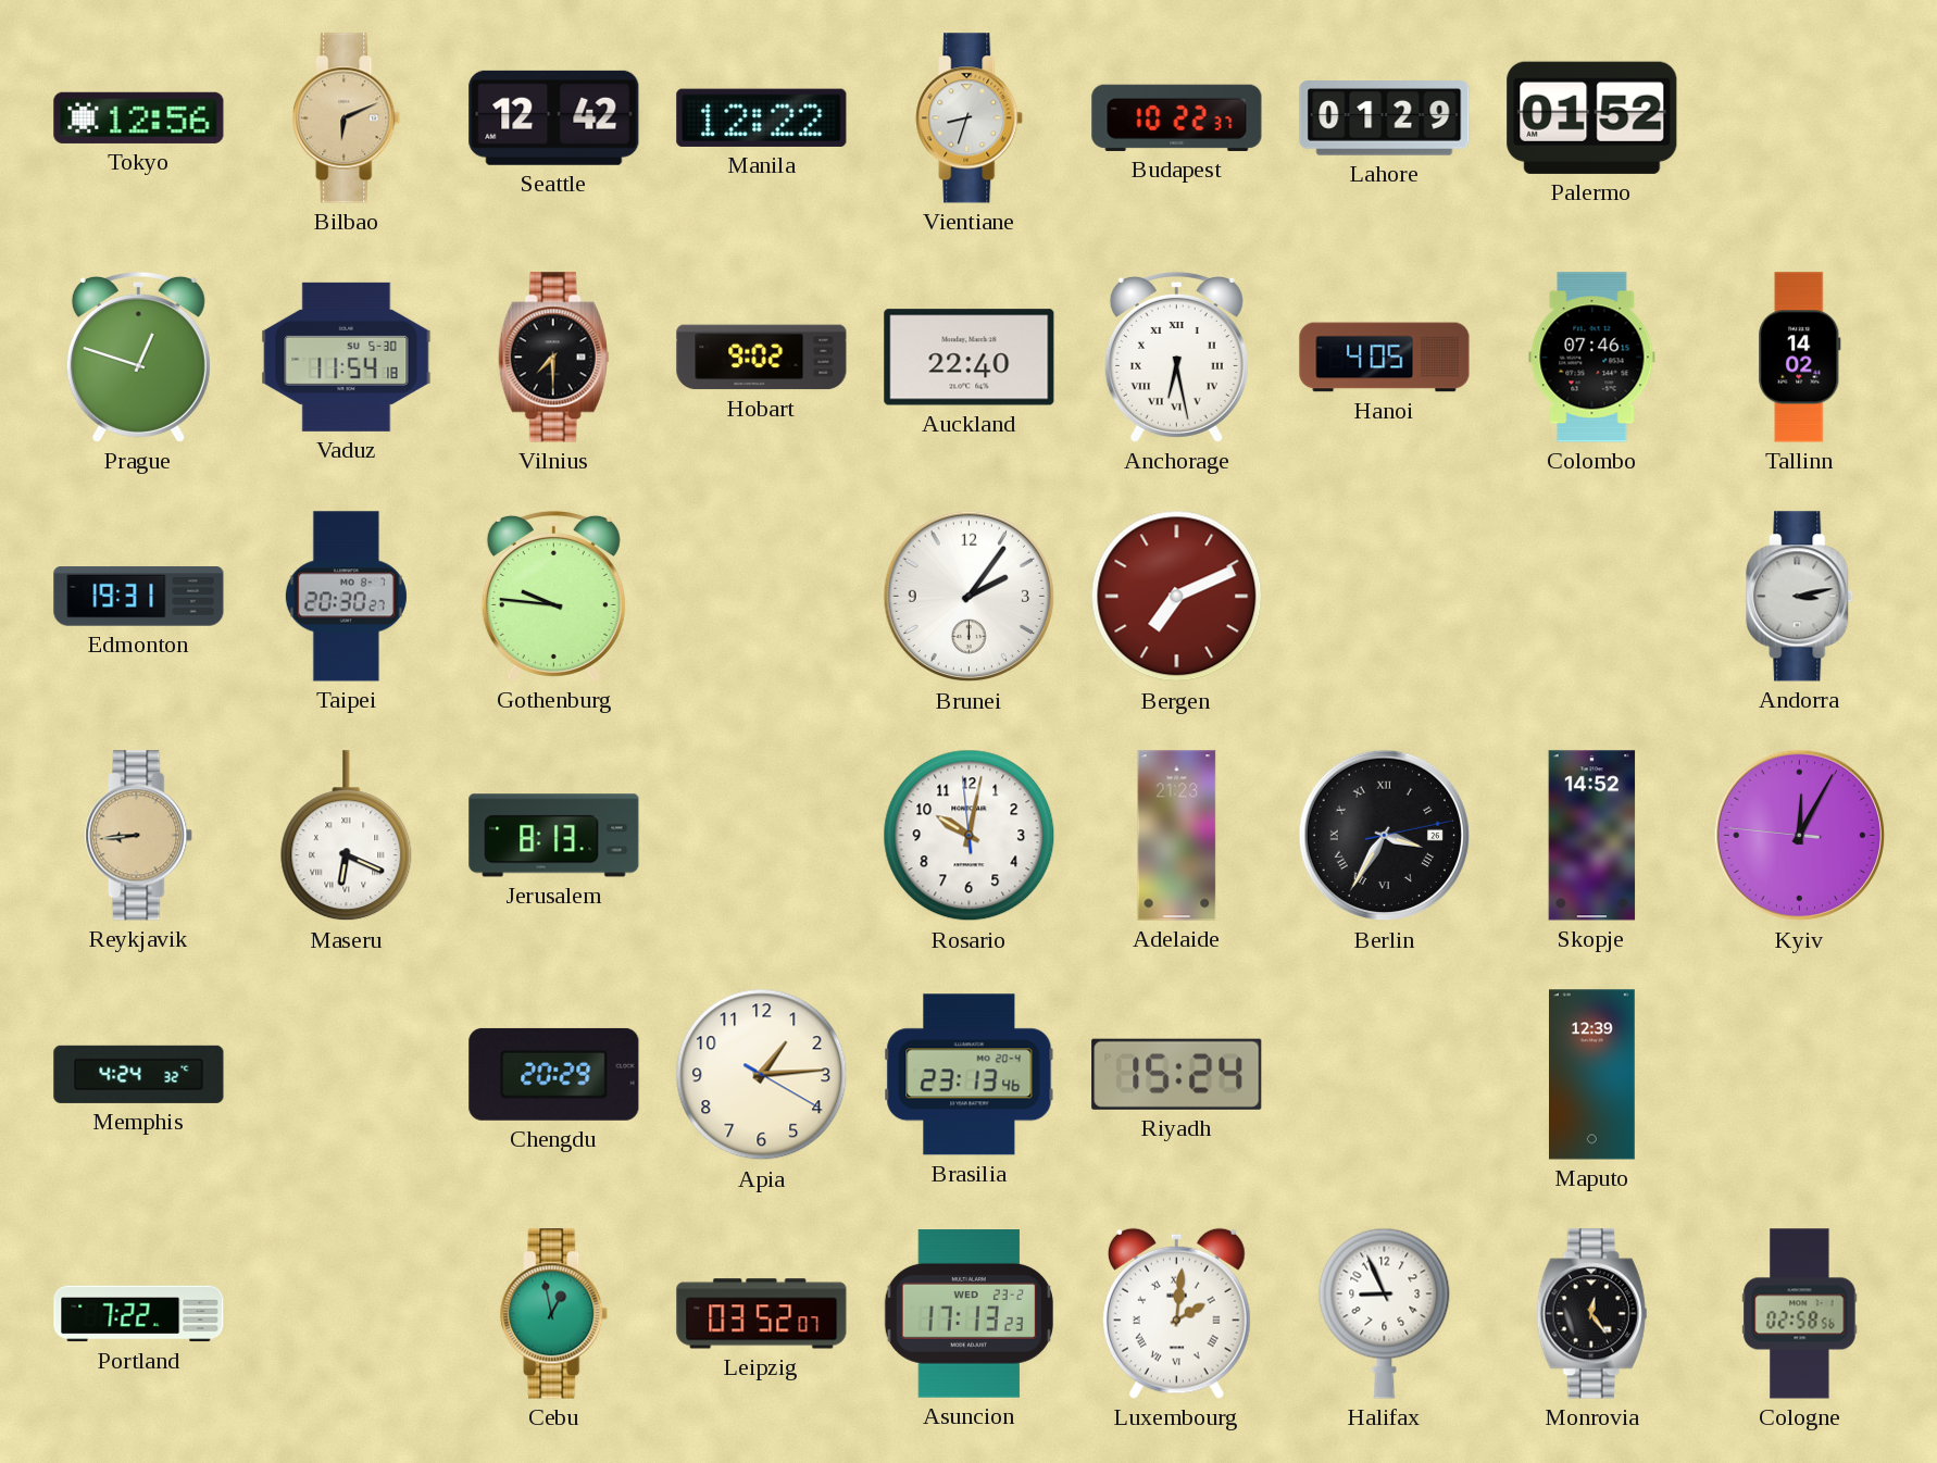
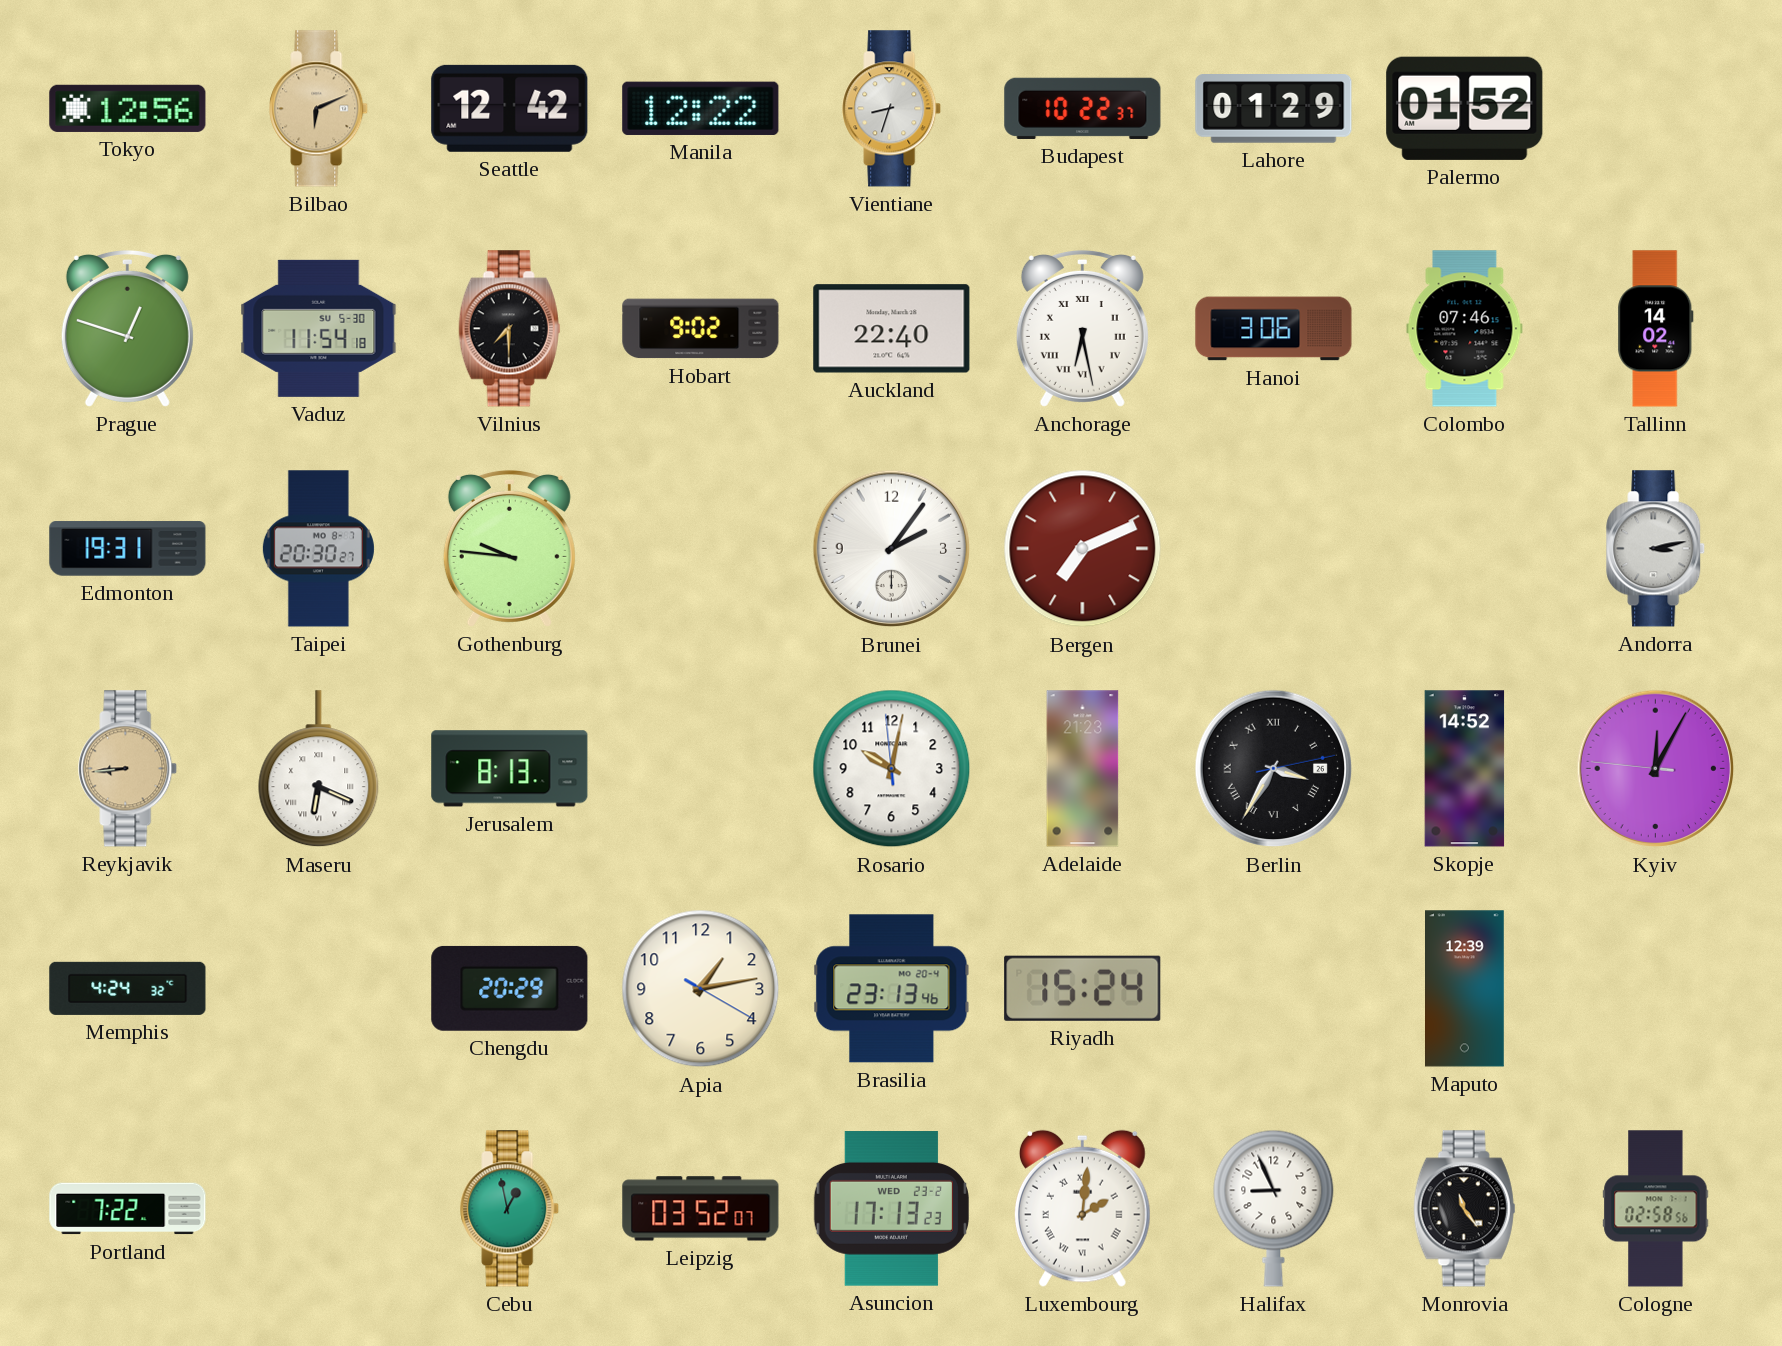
Hanoi: 4:05 -> 3:06
Apia: 1:14 -> 1:13
Monrovia: 12:24 -> 11:24
